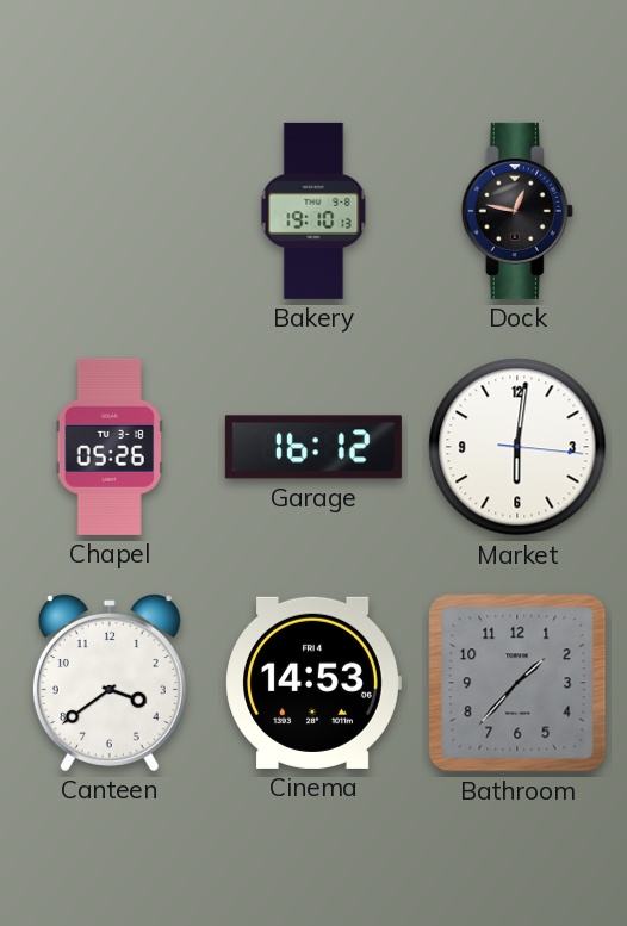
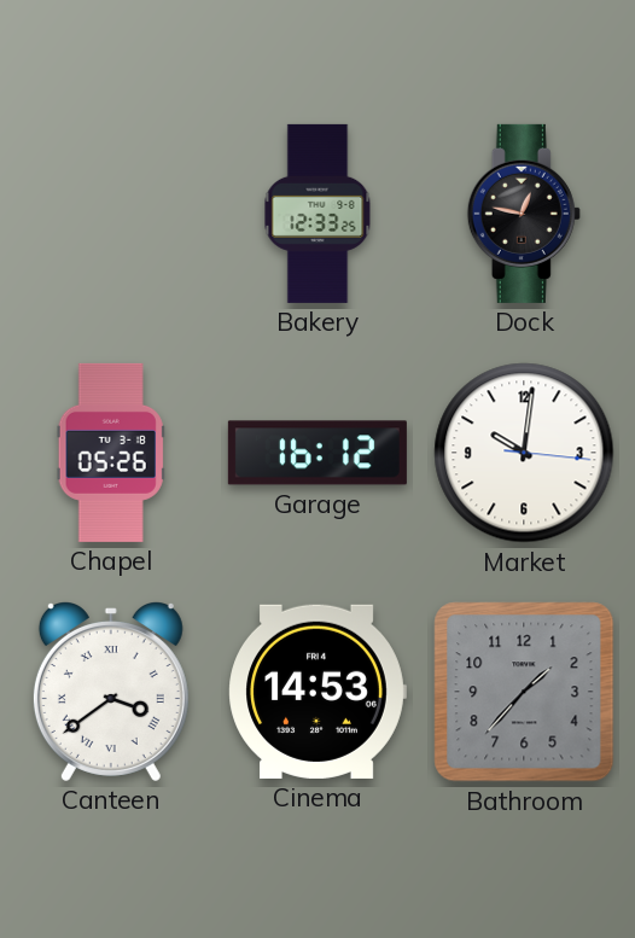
Bakery: 19:10 -> 12:33
Market: 6:01 -> 10:01
Canteen numerals: Arabic -> Roman
